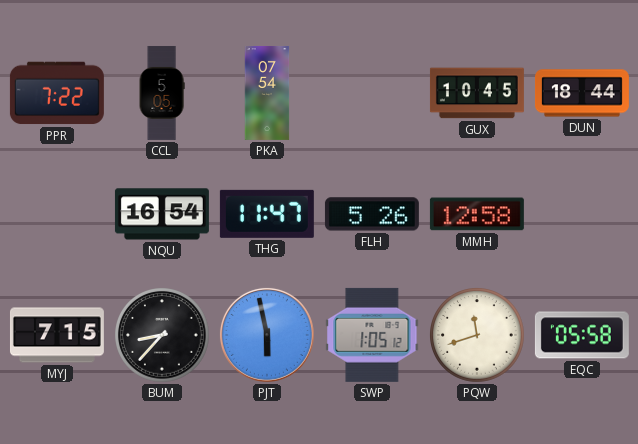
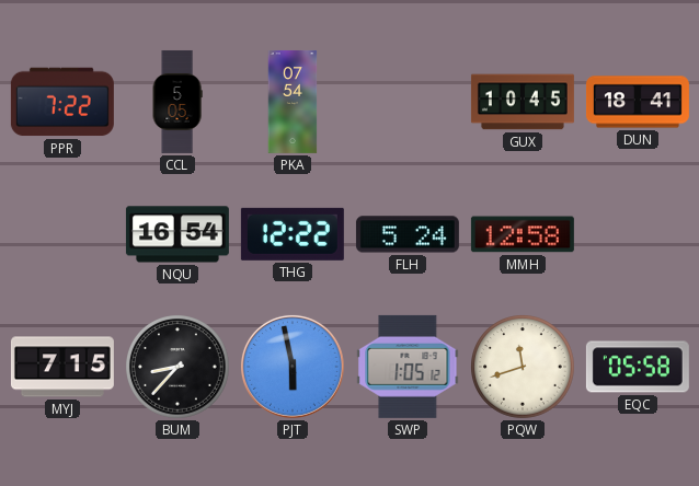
DUN: 18:44 -> 18:41
THG: 11:47 -> 12:22
FLH: 5:26 -> 5:24
